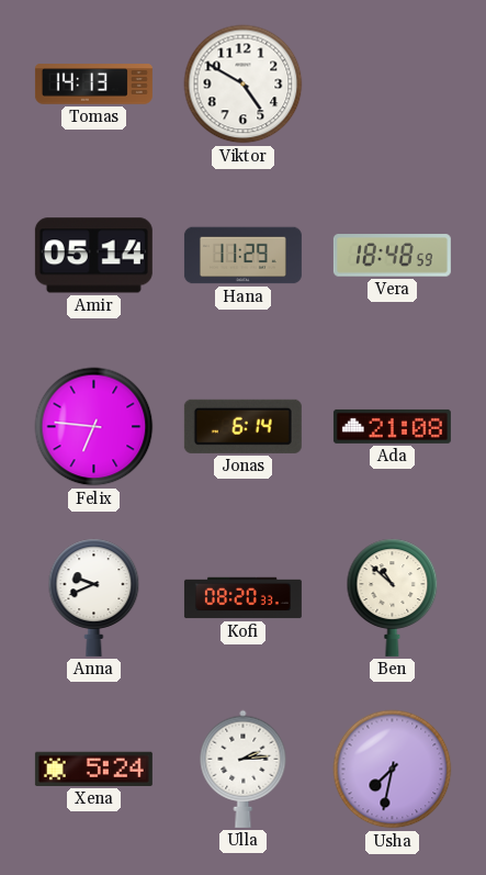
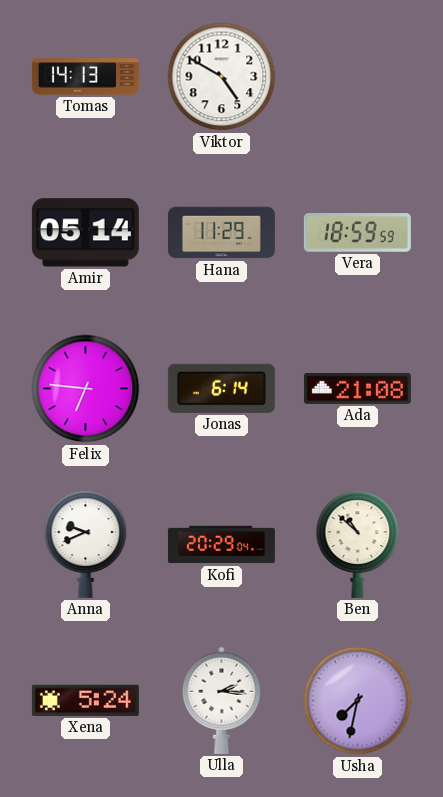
Vera: 18:48 -> 18:59
Kofi: 08:20 -> 20:29
Ulla: 2:14 -> 2:16
